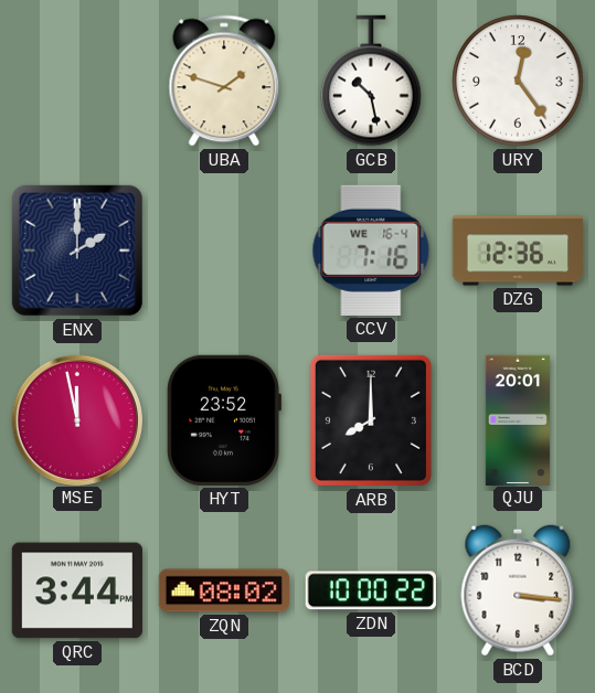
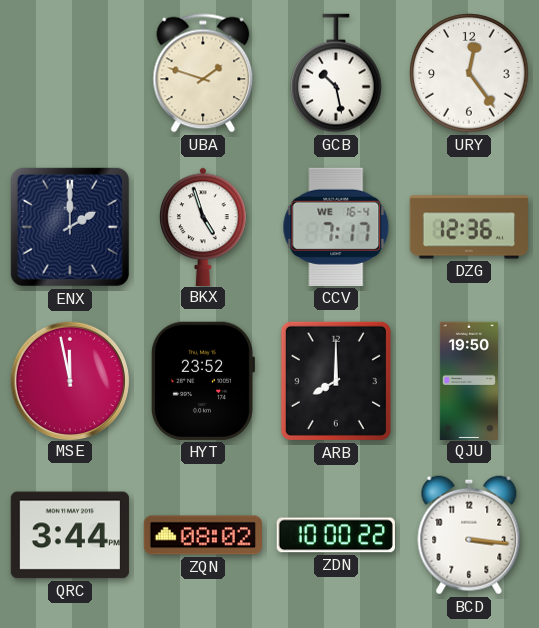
BKX: none -> 4:57
CCV: 7:16 -> 7:17
QJU: 20:01 -> 19:50
